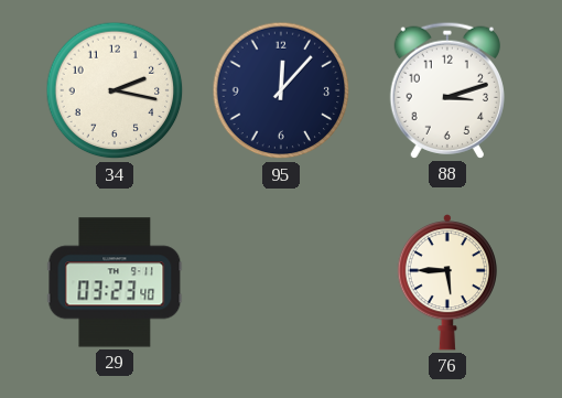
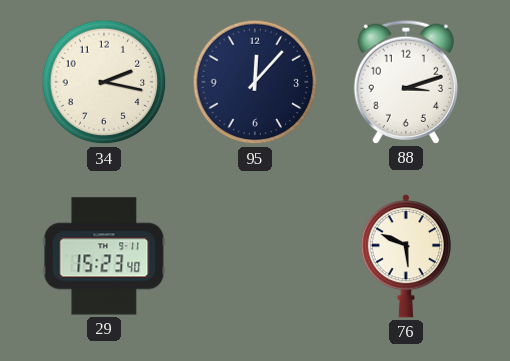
29: 03:23 -> 15:23
76: 5:45 -> 5:49
